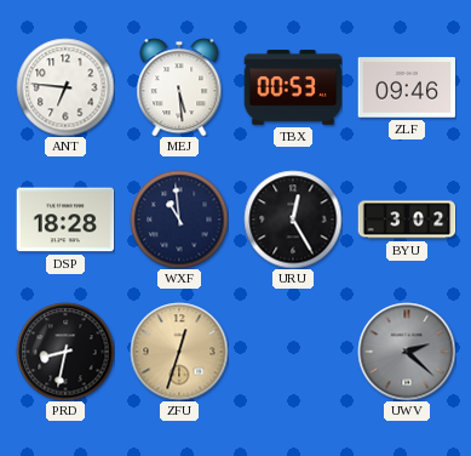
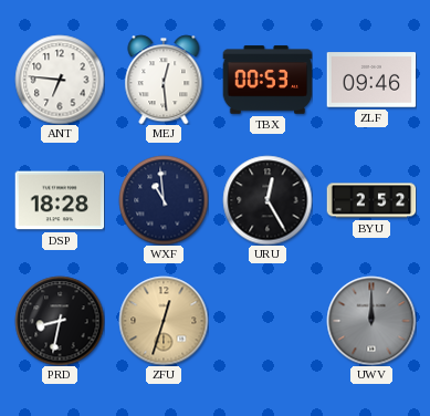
MEJ: 5:29 -> 12:29
BYU: 3:02 -> 2:52
UWV: 2:22 -> 12:00
